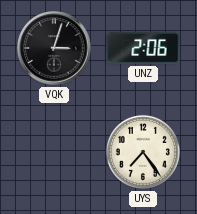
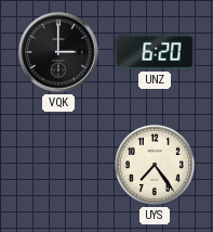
VQK: 3:03 -> 3:00
UNZ: 2:06 -> 6:20
